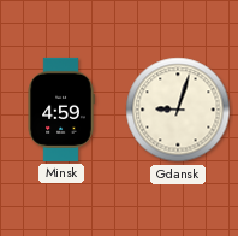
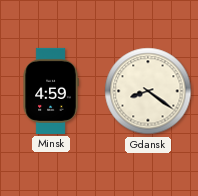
Gdansk: 9:03 -> 8:21
